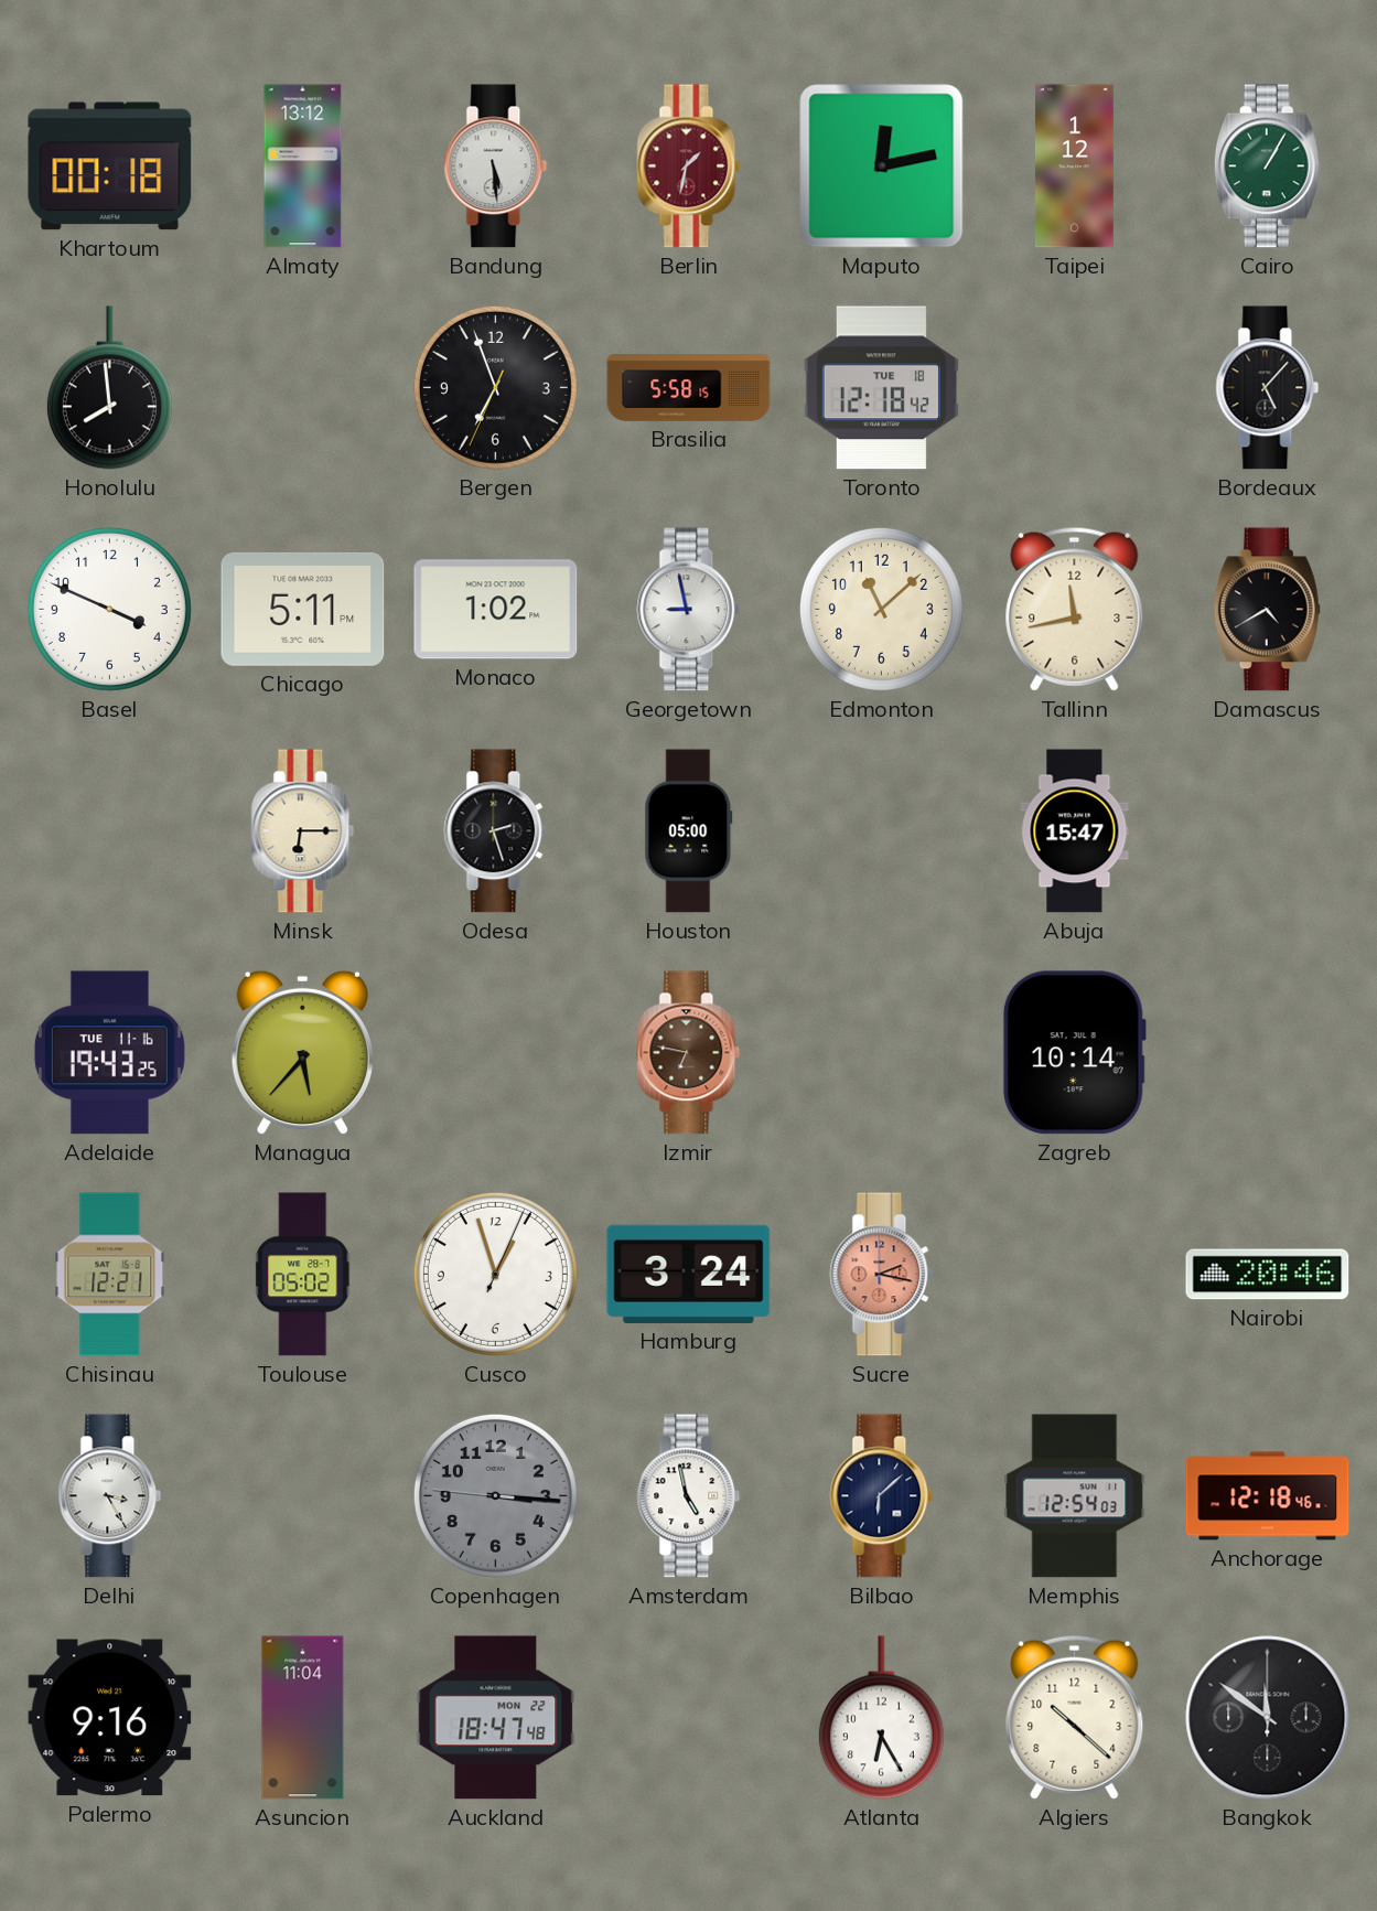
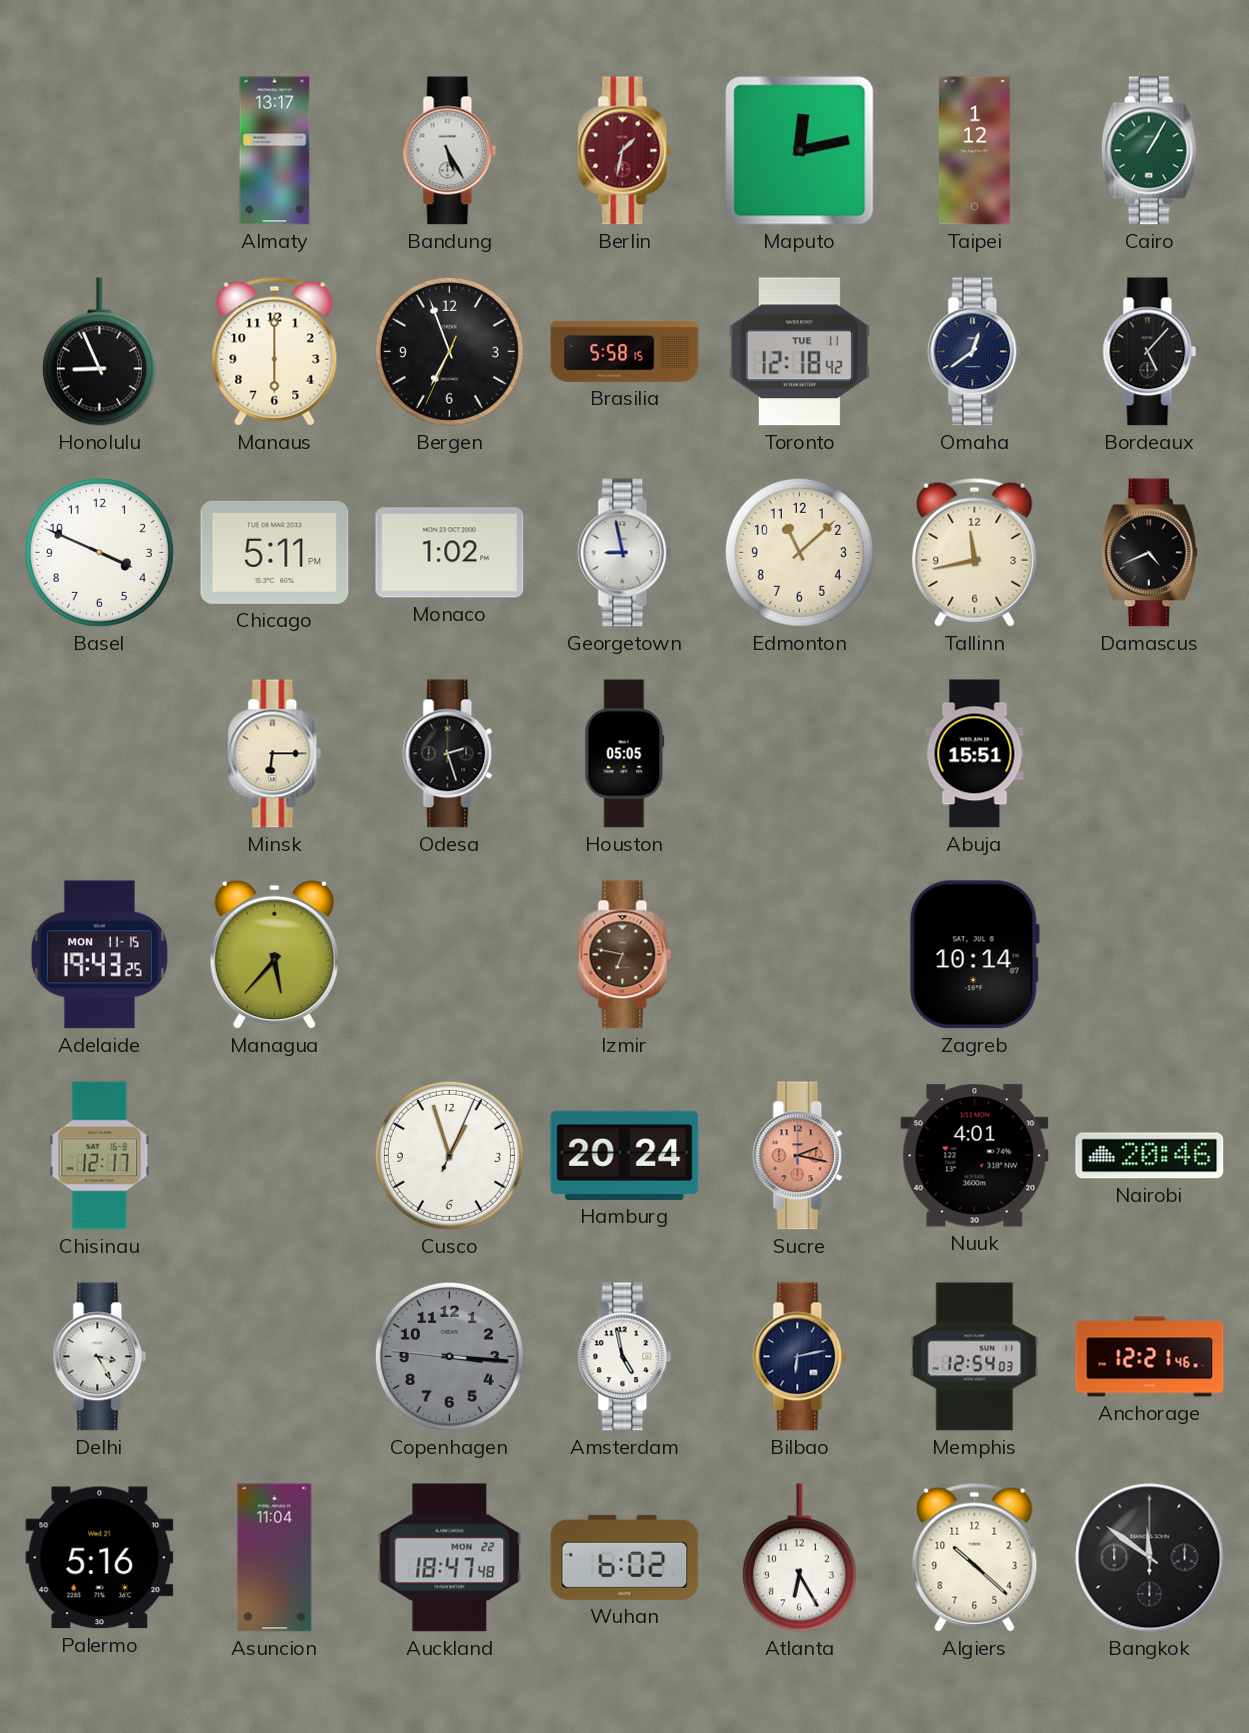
Khartoum: 00:18 -> none
Almaty: 13:12 -> 13:17
Bandung: 5:29 -> 5:25
Honolulu: 7:59 -> 8:56
Manaus: none -> 6:00
Toronto date: TUE 18 -> TUE 11
Omaha: none -> 12:39
Damascus: 4:40 -> 4:41
Houston: 05:00 -> 05:05
Abuja: 15:47 -> 15:51
Adelaide date: TUE 11-16 -> MON 11-15
Chisinau: 12:21 -> 12:17
Toulouse: 05:02 -> none
Hamburg: 3:24 -> 20:24
Nuuk: none -> 4:01
Bilbao: 6:08 -> 6:13
Anchorage: 12:18 -> 12:21
Palermo: 9:16 -> 5:16
Wuhan: none -> 6:02
